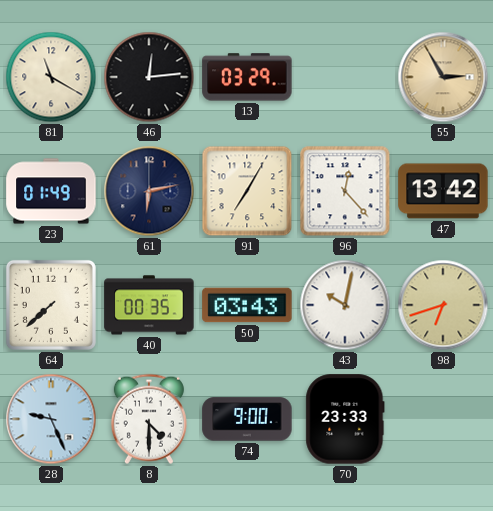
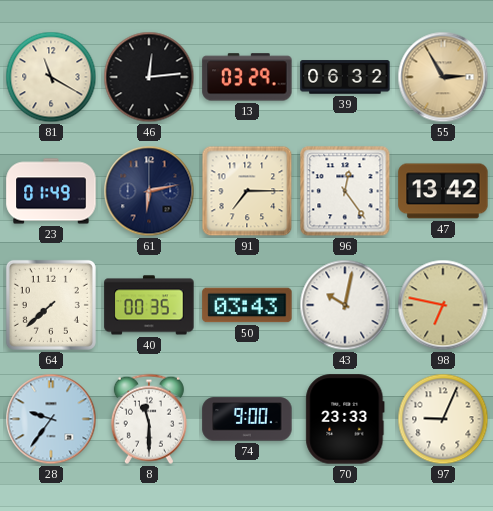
39: none -> 06:32
91: 7:05 -> 7:15
96: 12:23 -> 12:24
98: 6:42 -> 6:47
28: 9:26 -> 9:36
8: 4:30 -> 11:30
97: none -> 9:04
